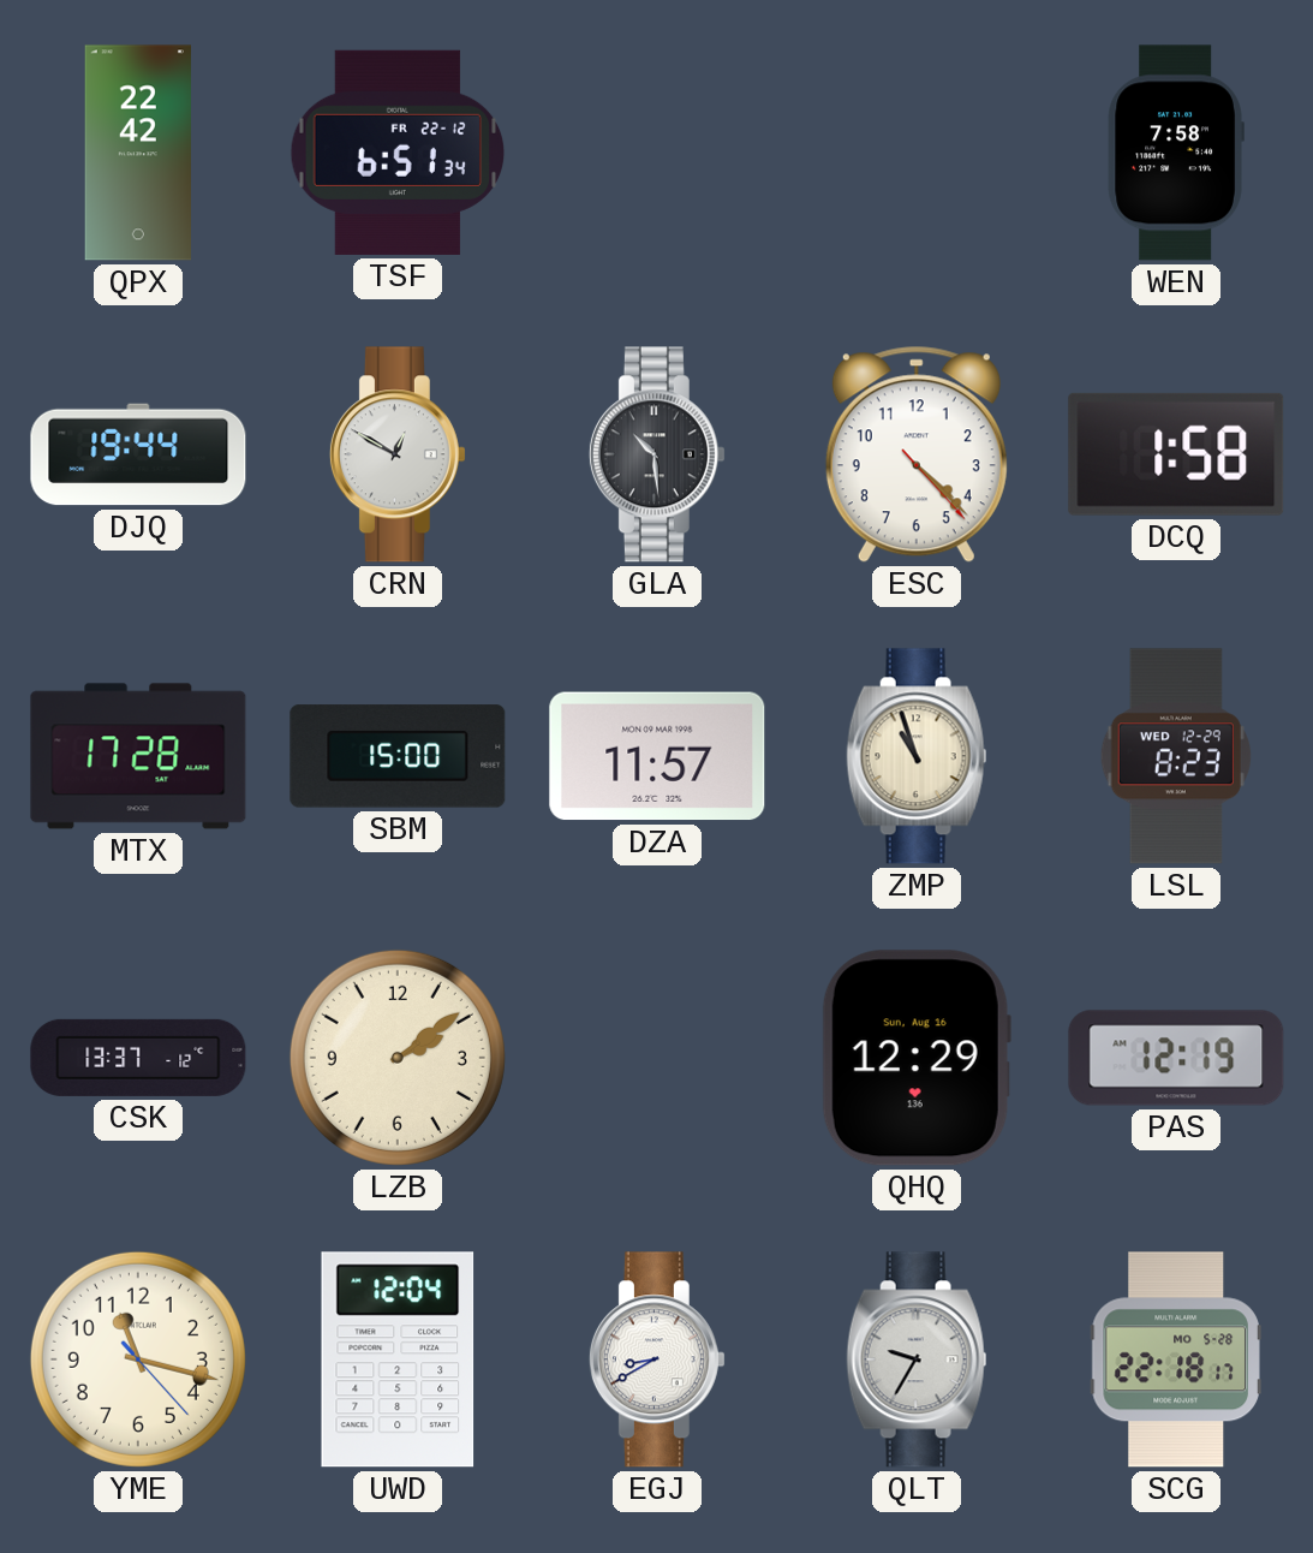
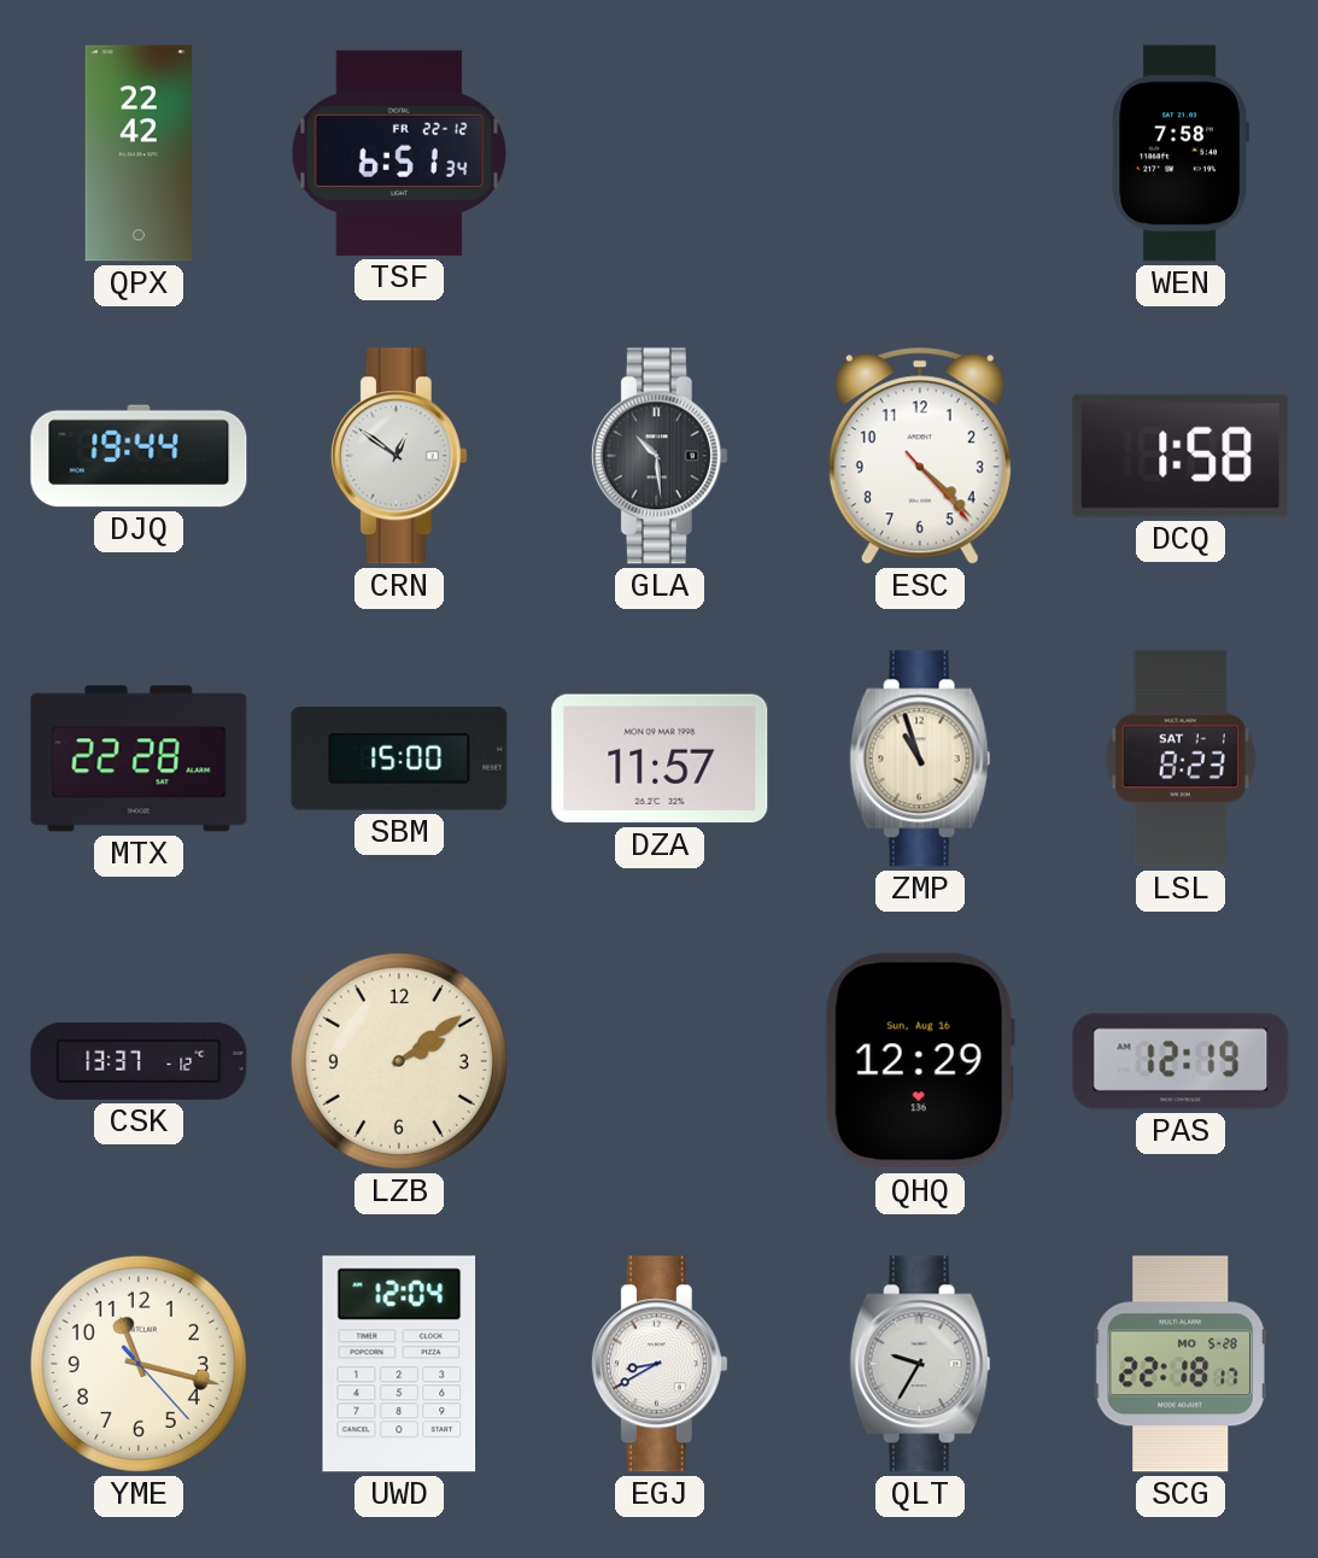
CRN: 12:50 -> 12:51
MTX: 17:28 -> 22:28
LSL date: WED 12-29 -> SAT 1-1
